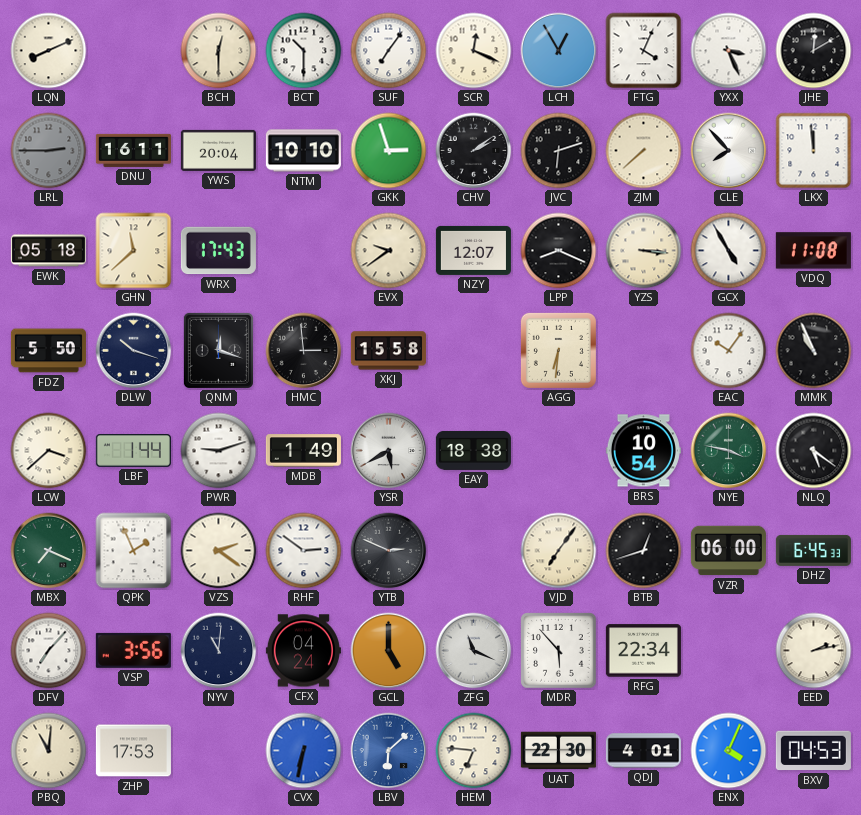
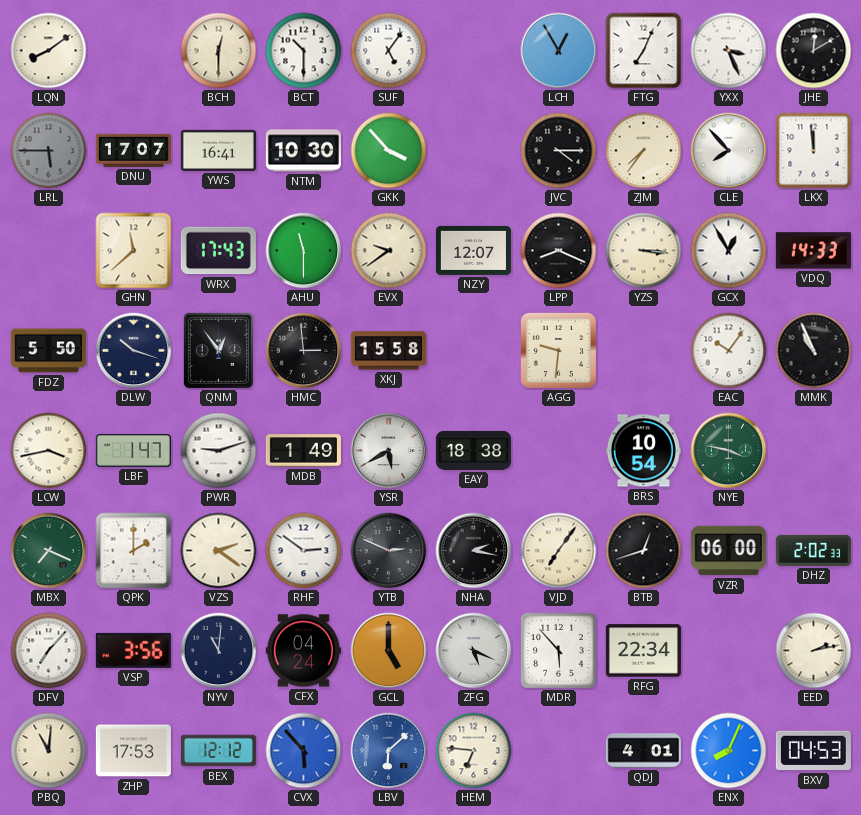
LQN: 8:11 -> 8:09
SUF: 7:06 -> 5:06
SCR: 12:19 -> none
FTG: 4:04 -> 7:04
LRL: 2:45 -> 5:45
DNU: 16:11 -> 17:07
YWS: 20:04 -> 16:41
NTM: 10:10 -> 10:30
GKK: 2:57 -> 3:53
CHV: 2:09 -> none
JVC: 6:12 -> 4:15
ZJM: 7:38 -> 7:36
EWK: 05:18 -> none
AHU: none -> 11:30
GCX: 4:55 -> 12:55
VDQ: 11:08 -> 14:33
QNM: 12:18 -> 12:54
AGG: 6:31 -> 9:31
LCW: 3:38 -> 3:43
LBF: 1:44 -> 1:47
NLQ: 5:21 -> none
QPK: 1:56 -> 2:00
NHA: none -> 2:17
DHZ: 6:45 -> 2:02
ZFG: 11:19 -> 5:19
BEX: none -> 12:12
CVX: 6:32 -> 5:53
UAT: 22:30 -> none
ENX: 4:04 -> 8:04
